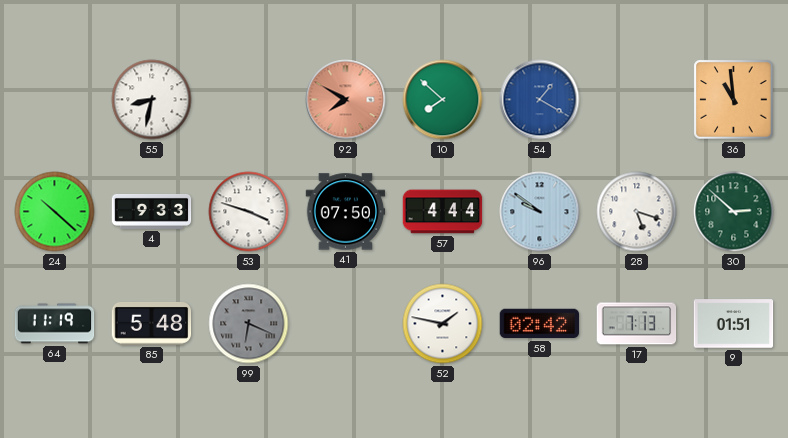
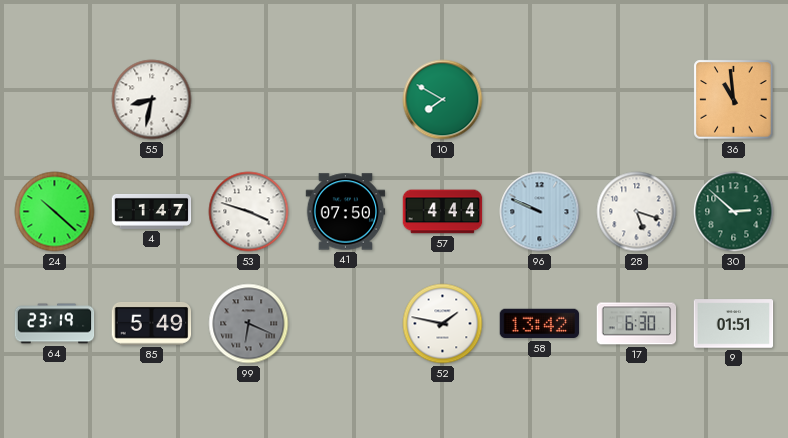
92: 7:50 -> none
10: 7:52 -> 7:50
54: 1:20 -> none
4: 9:33 -> 1:47
96: 9:51 -> 9:49
64: 11:19 -> 23:19
85: 5:48 -> 5:49
58: 02:42 -> 13:42
17: 7:13 -> 6:30
